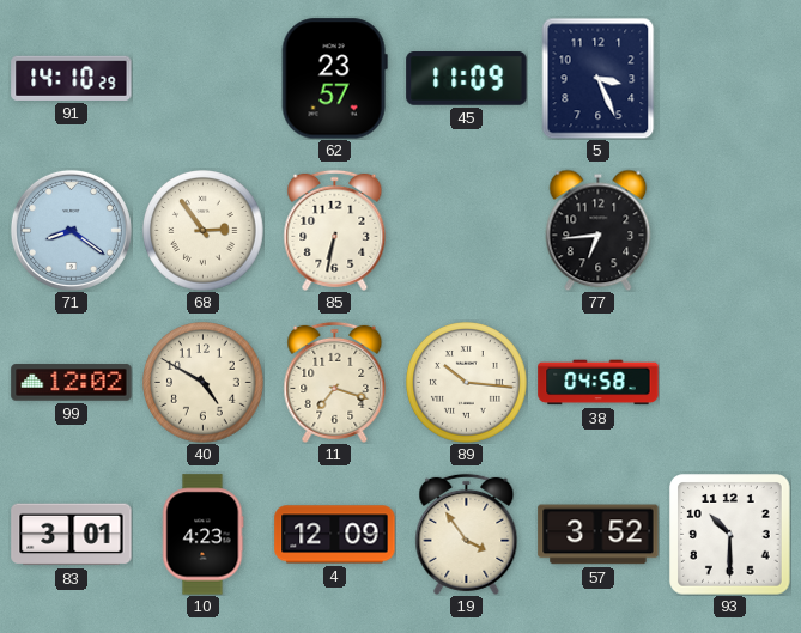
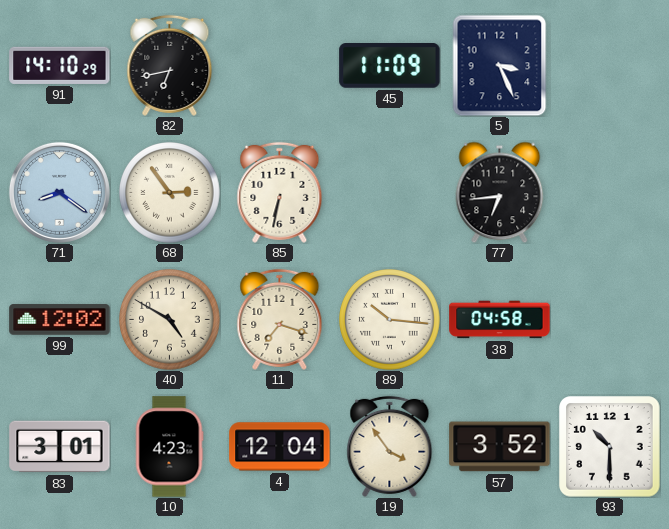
82: none -> 6:43
62: 23:57 -> none
4: 12:09 -> 12:04
